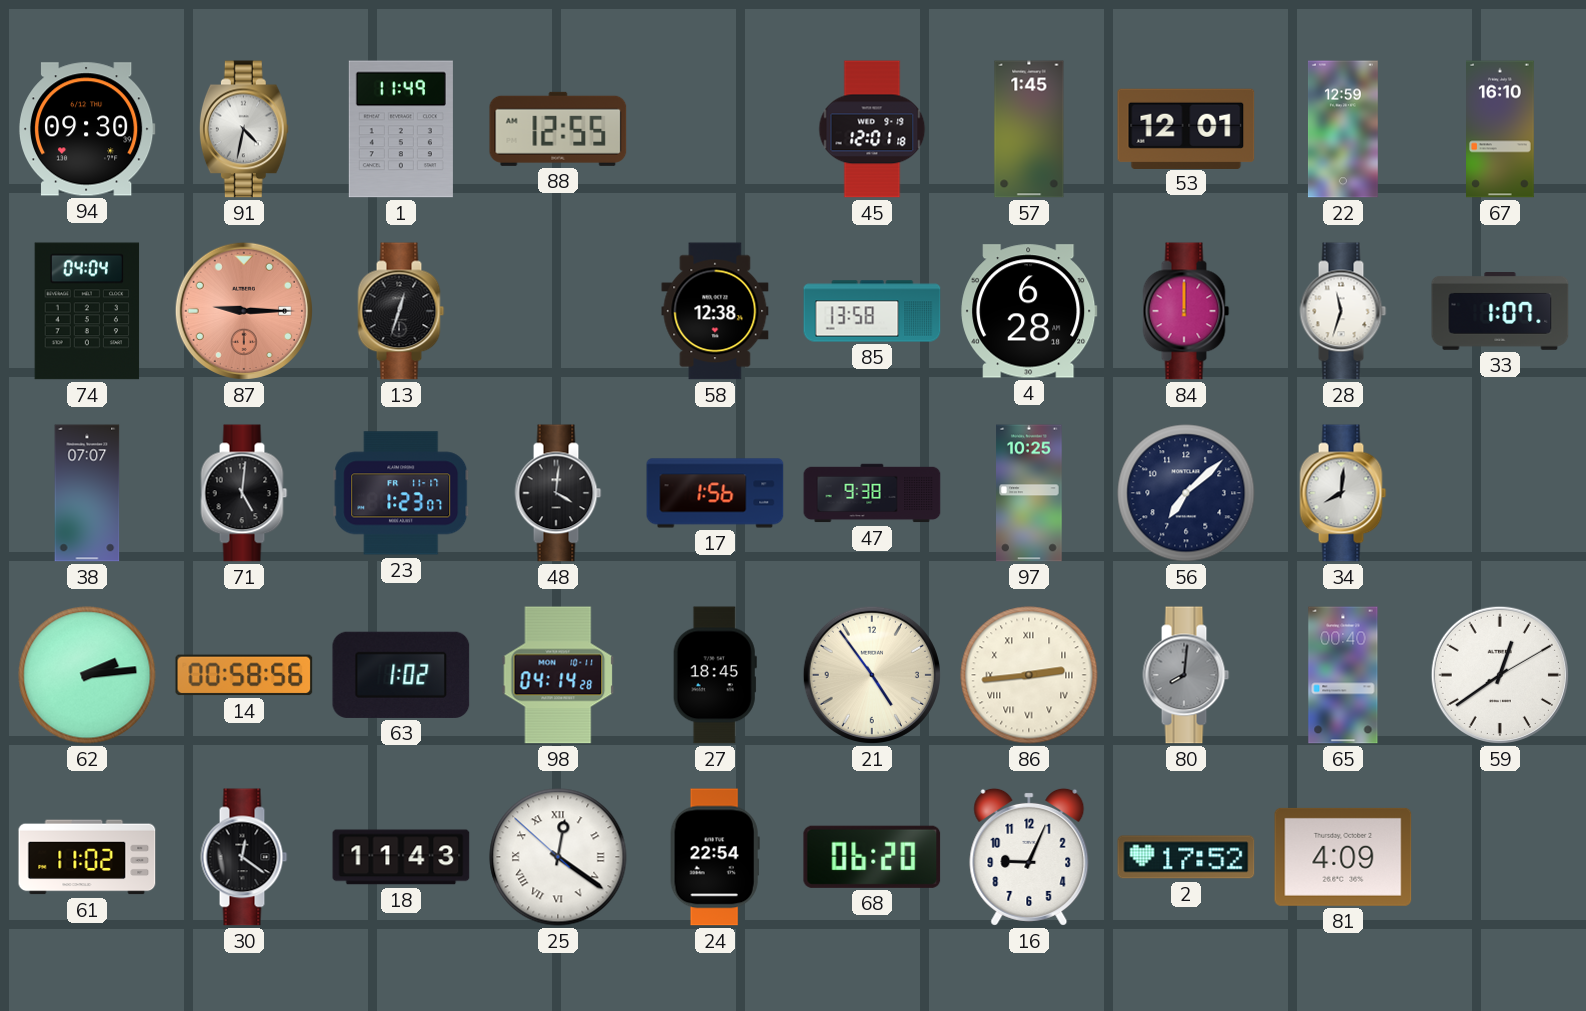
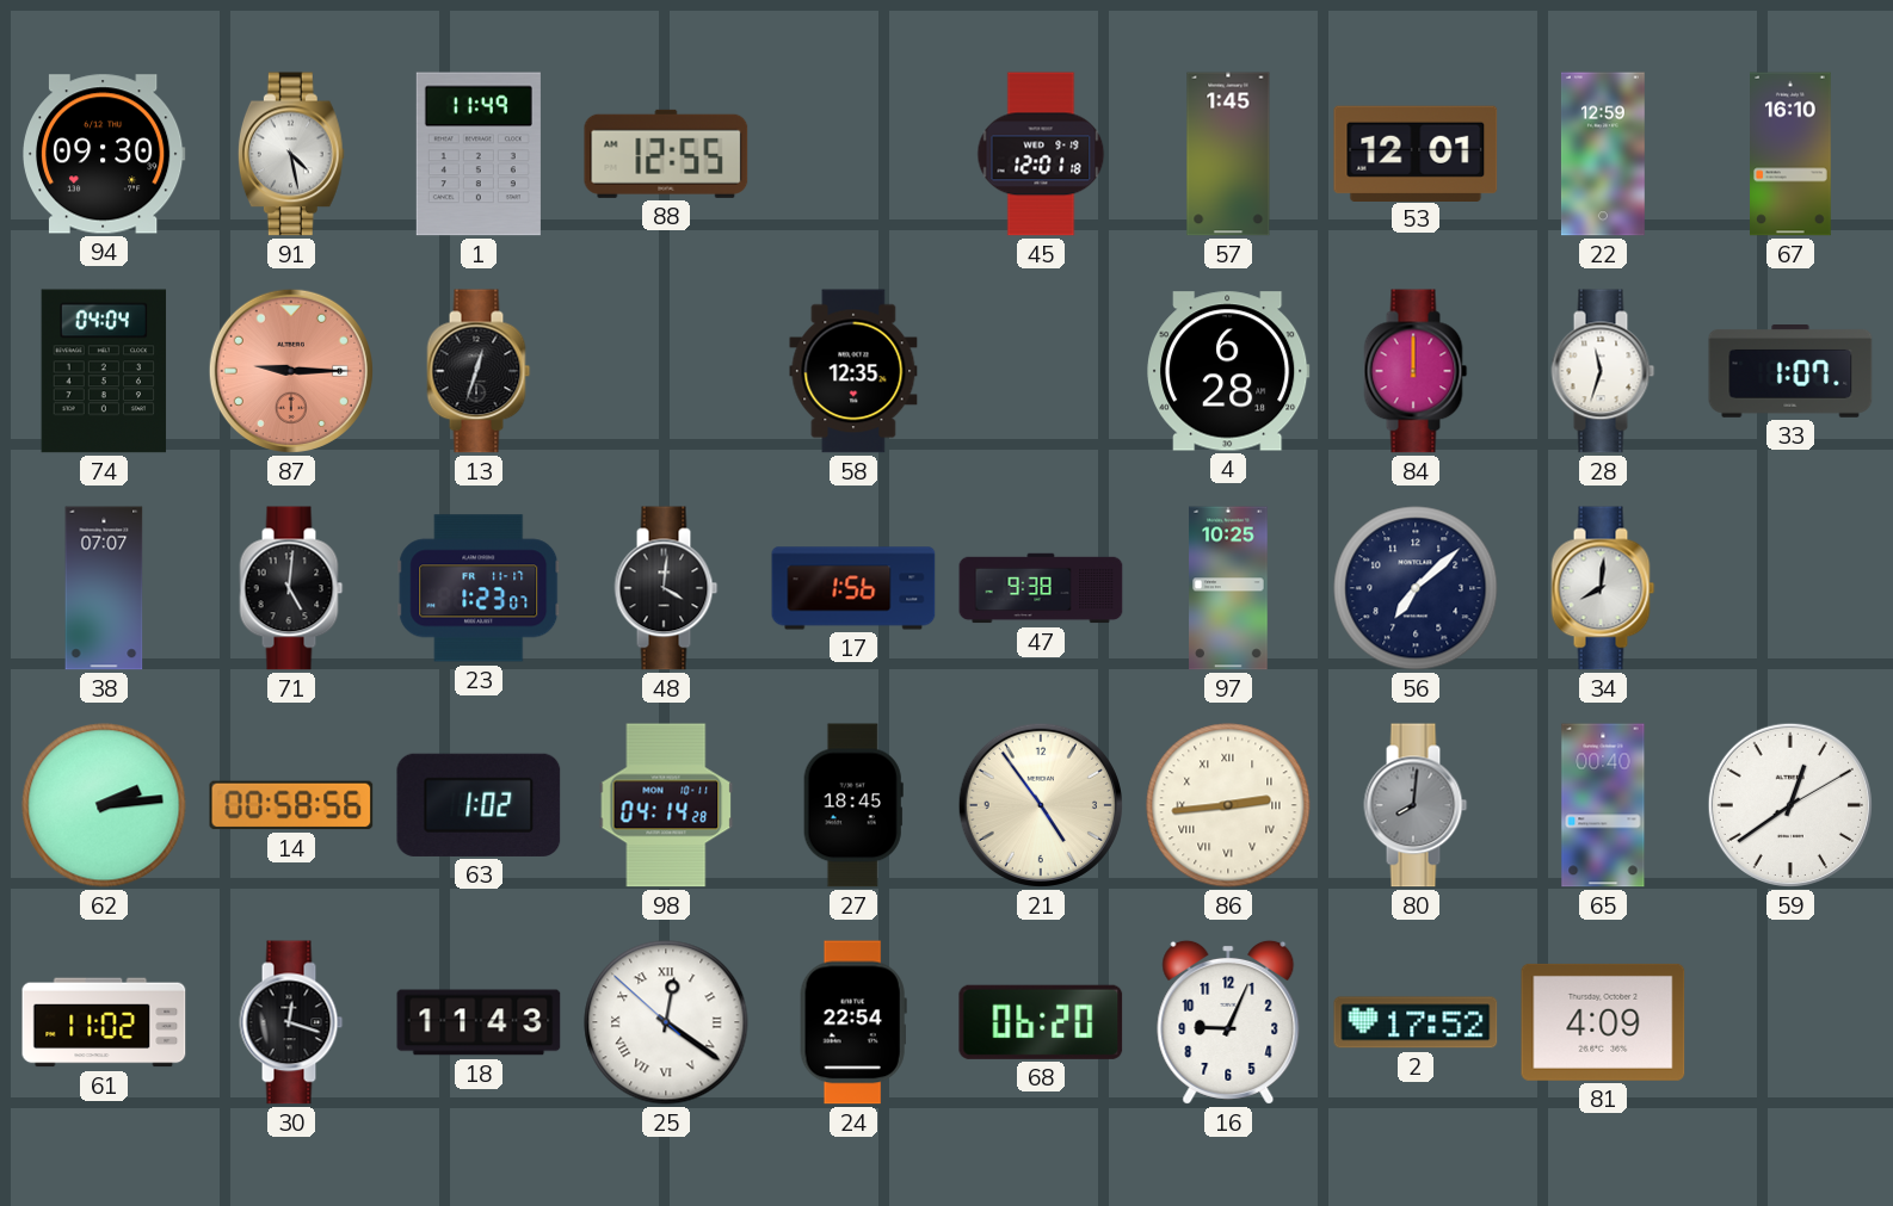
91: 4:32 -> 4:28
58: 12:38 -> 12:35
85: 13:58 -> none
30: 12:21 -> 12:18
